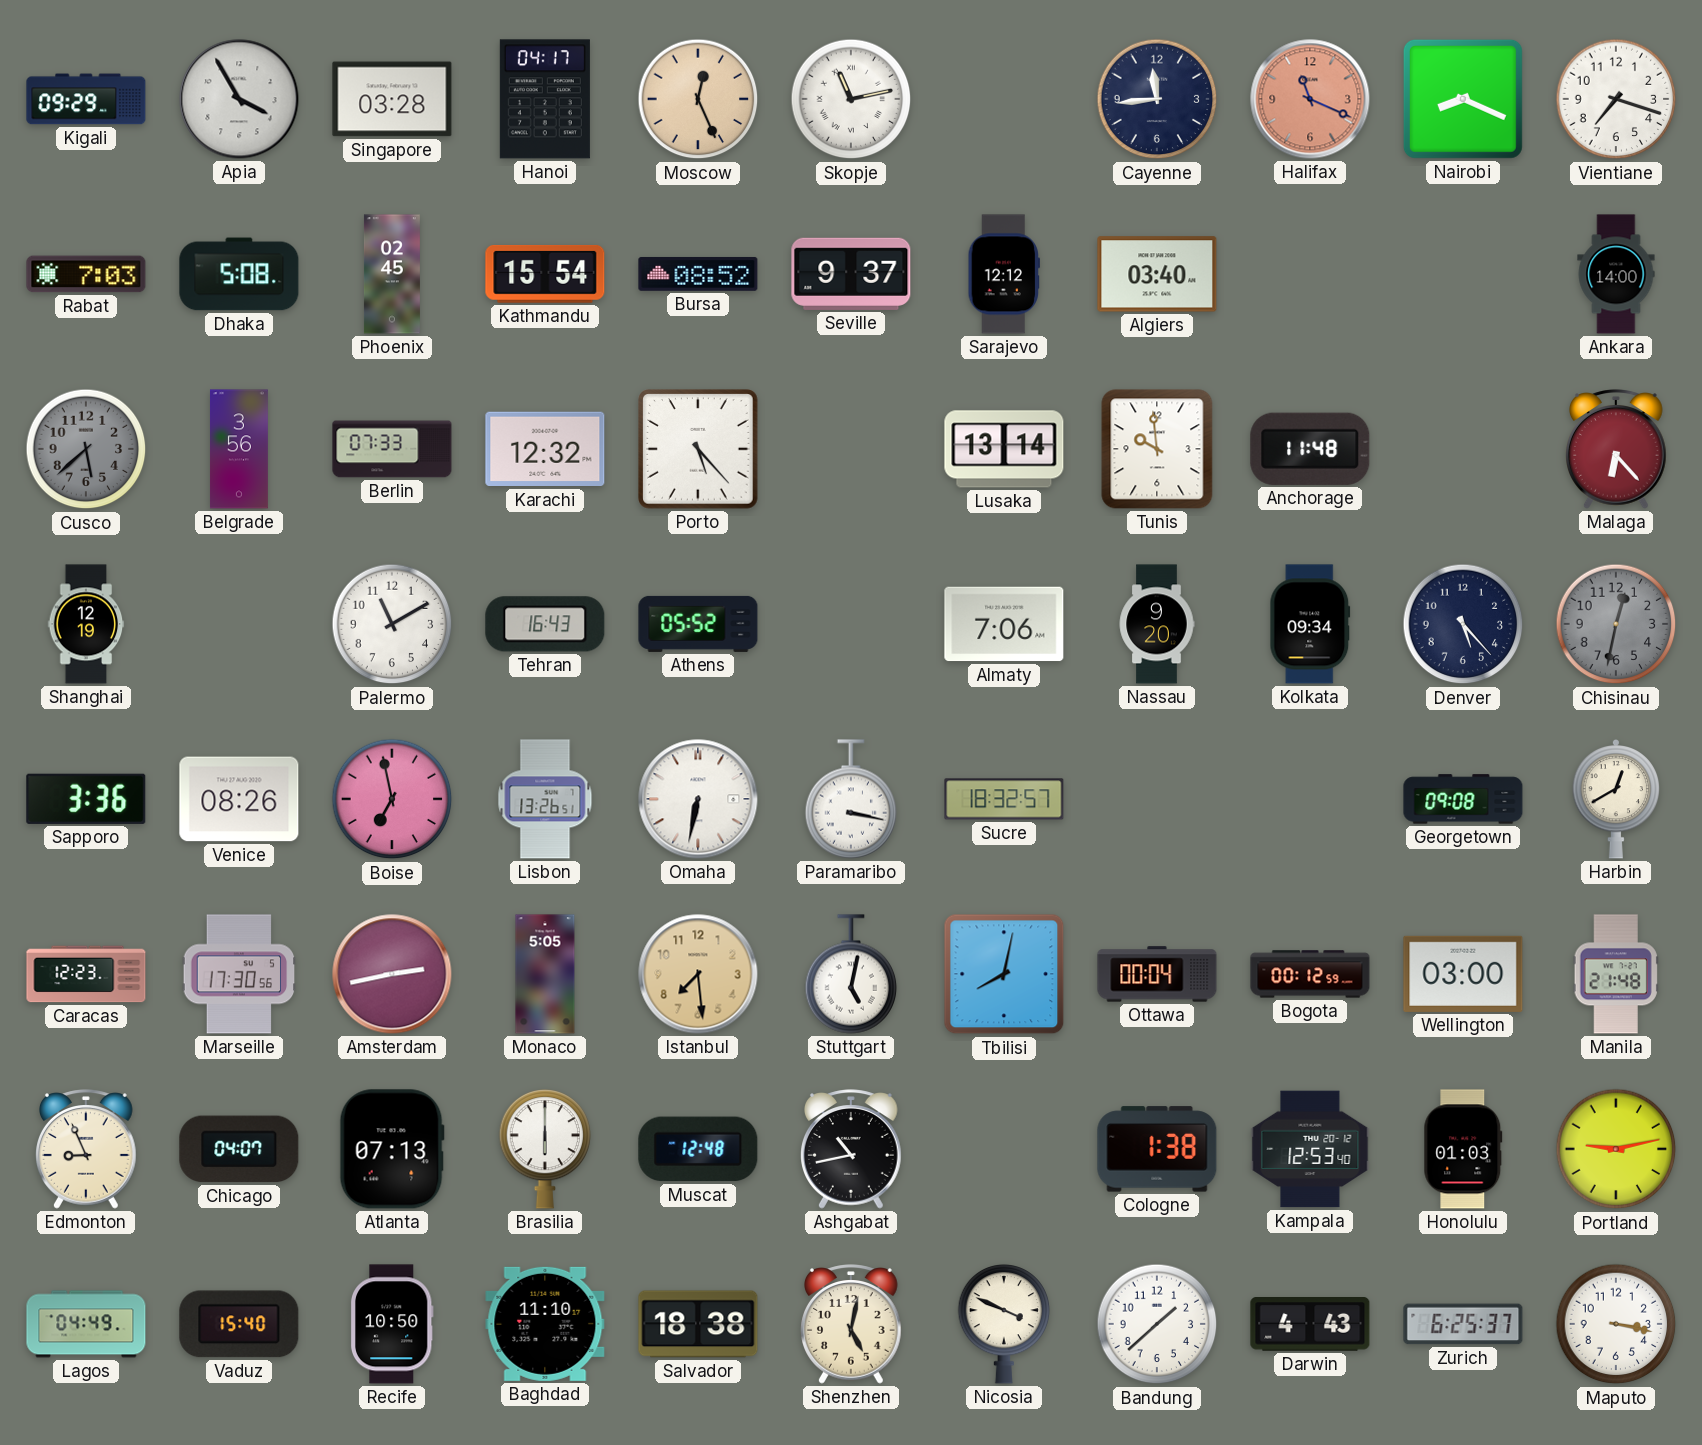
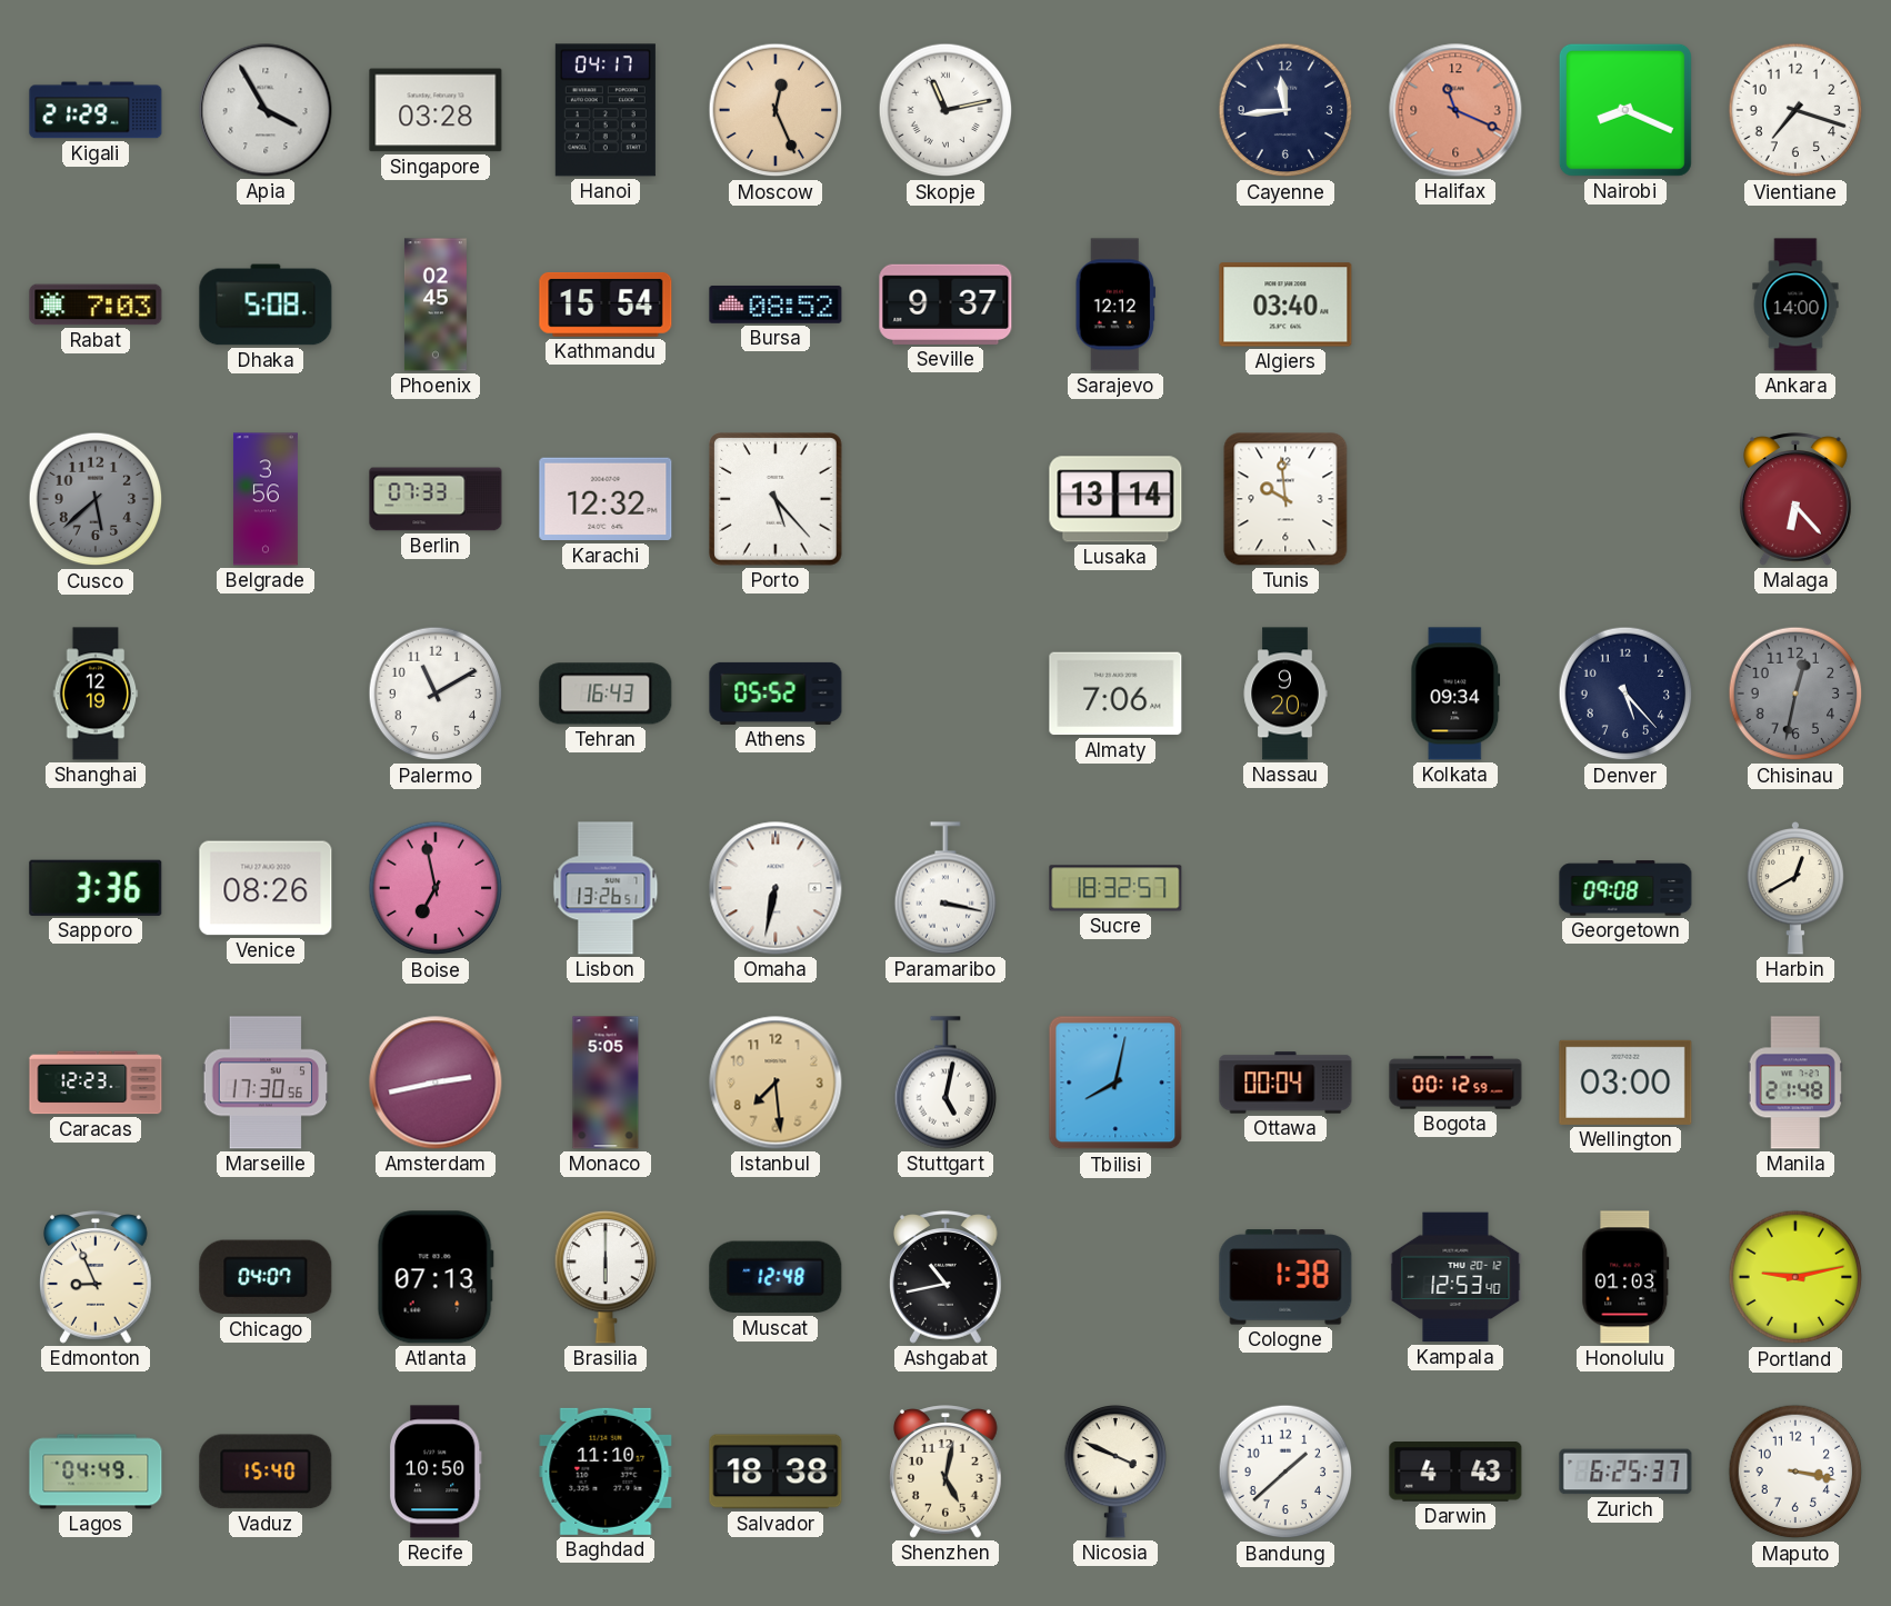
Kigali: 09:29 -> 21:29
Anchorage: 11:48 -> none
